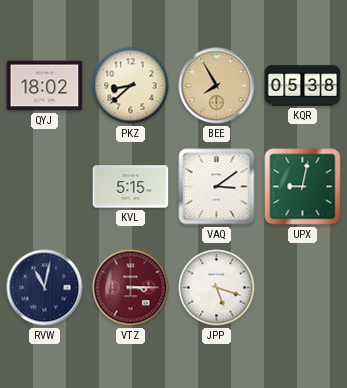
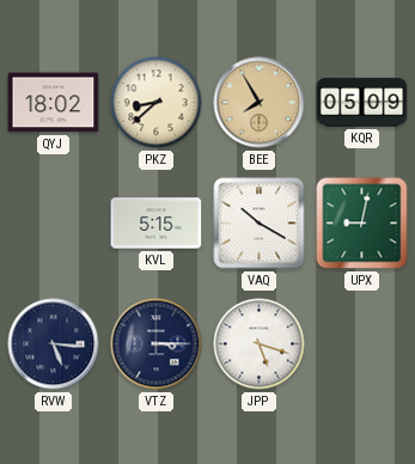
KQR: 05:38 -> 05:09
VAQ: 3:09 -> 10:20
RVW: 11:02 -> 5:16
VTZ dial: burgundy -> navy
